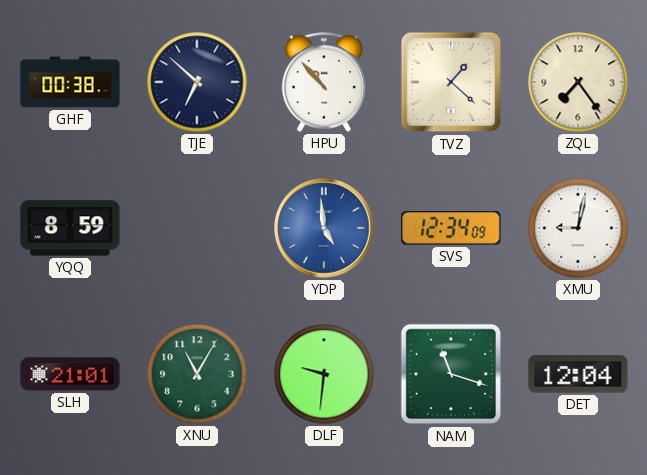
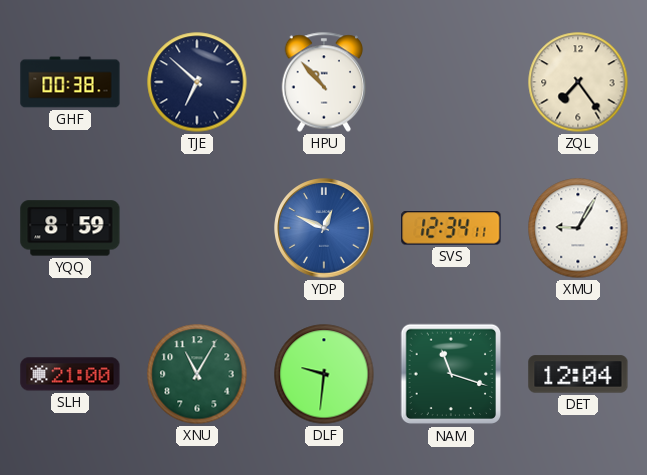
TVZ: 1:22 -> none
YDP: 4:59 -> 12:49
SVS: 12:34:09 -> 12:34:11
XMU: 9:02 -> 9:05
SLH: 21:01 -> 21:00
